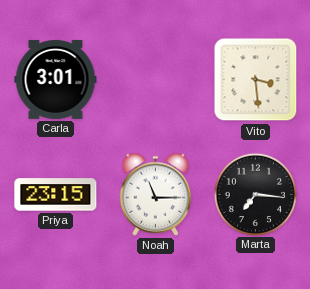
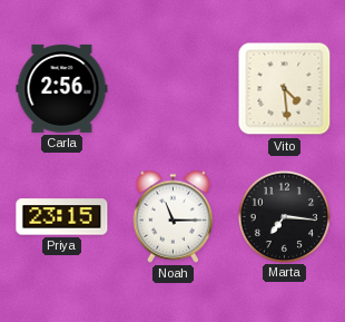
Carla: 3:01 -> 2:56
Vito: 3:29 -> 4:29
